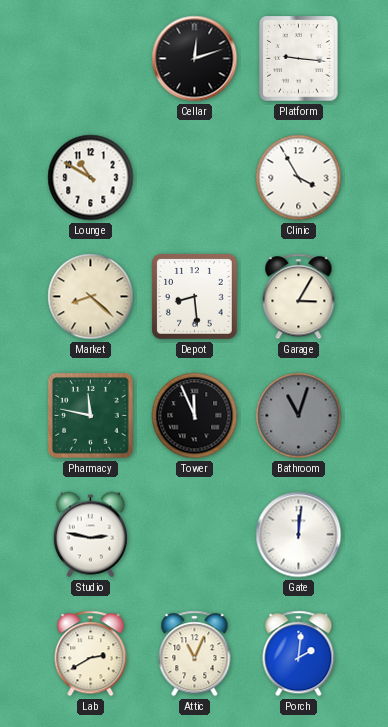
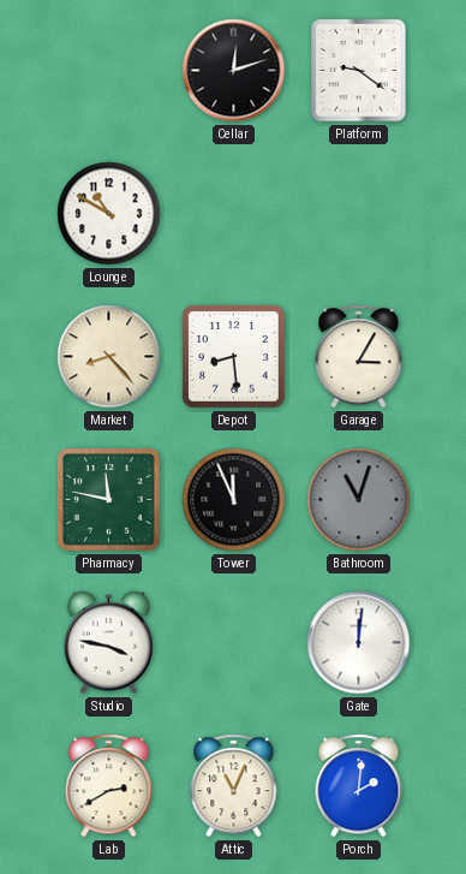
Platform: 9:16 -> 9:21
Clinic: 3:55 -> none
Market: 8:22 -> 8:23
Studio: 2:47 -> 3:47
